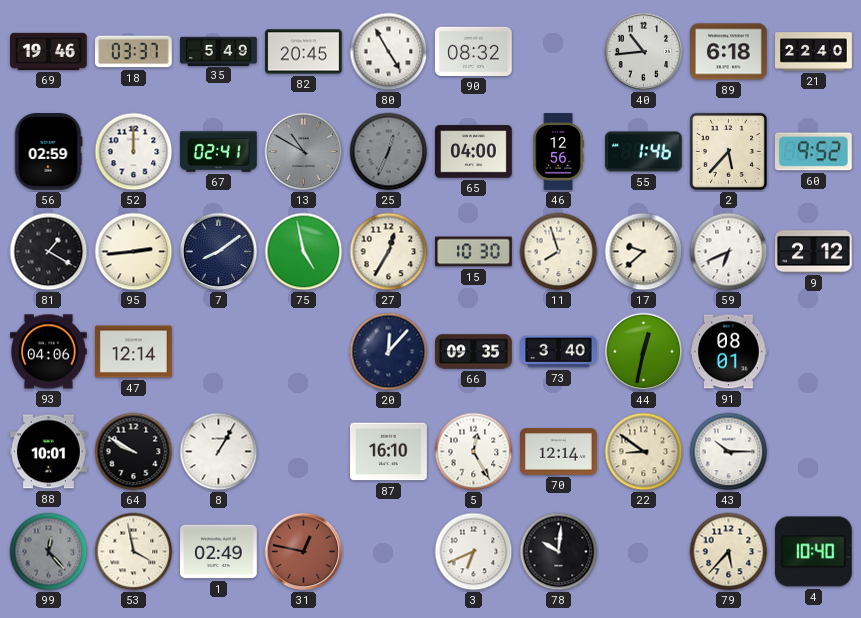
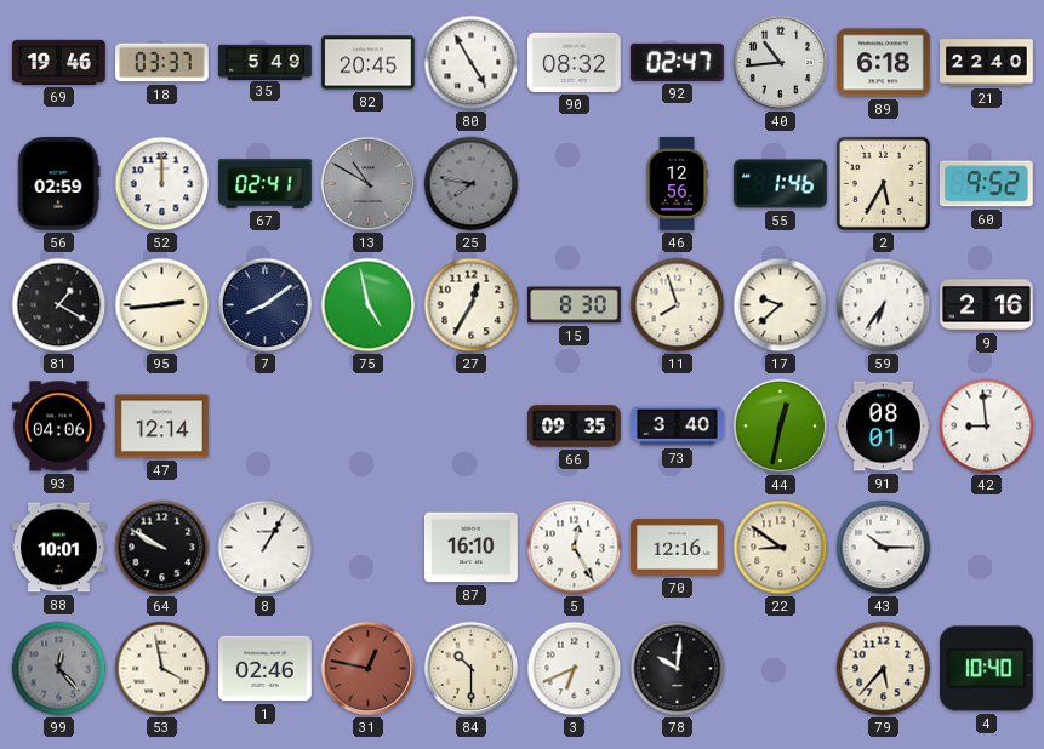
92: none -> 02:47
25: 12:34 -> 7:47
65: 04:00 -> none
2: 5:37 -> 5:35
15: 10:30 -> 8:30
59: 6:41 -> 6:36
9: 2:12 -> 2:16
20: 12:07 -> none
42: none -> 8:59
70: 12:14 -> 12:16
1: 02:49 -> 02:46
84: none -> 10:30
